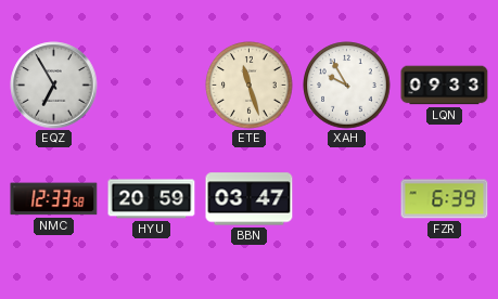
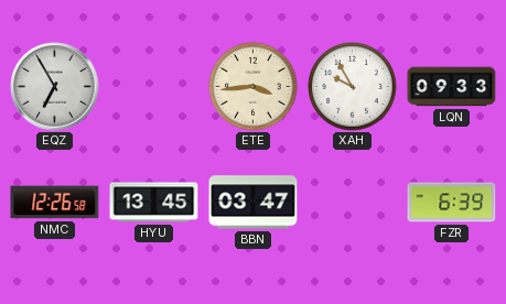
ETE: 11:27 -> 3:44
NMC: 12:33 -> 12:26
HYU: 20:59 -> 13:45
